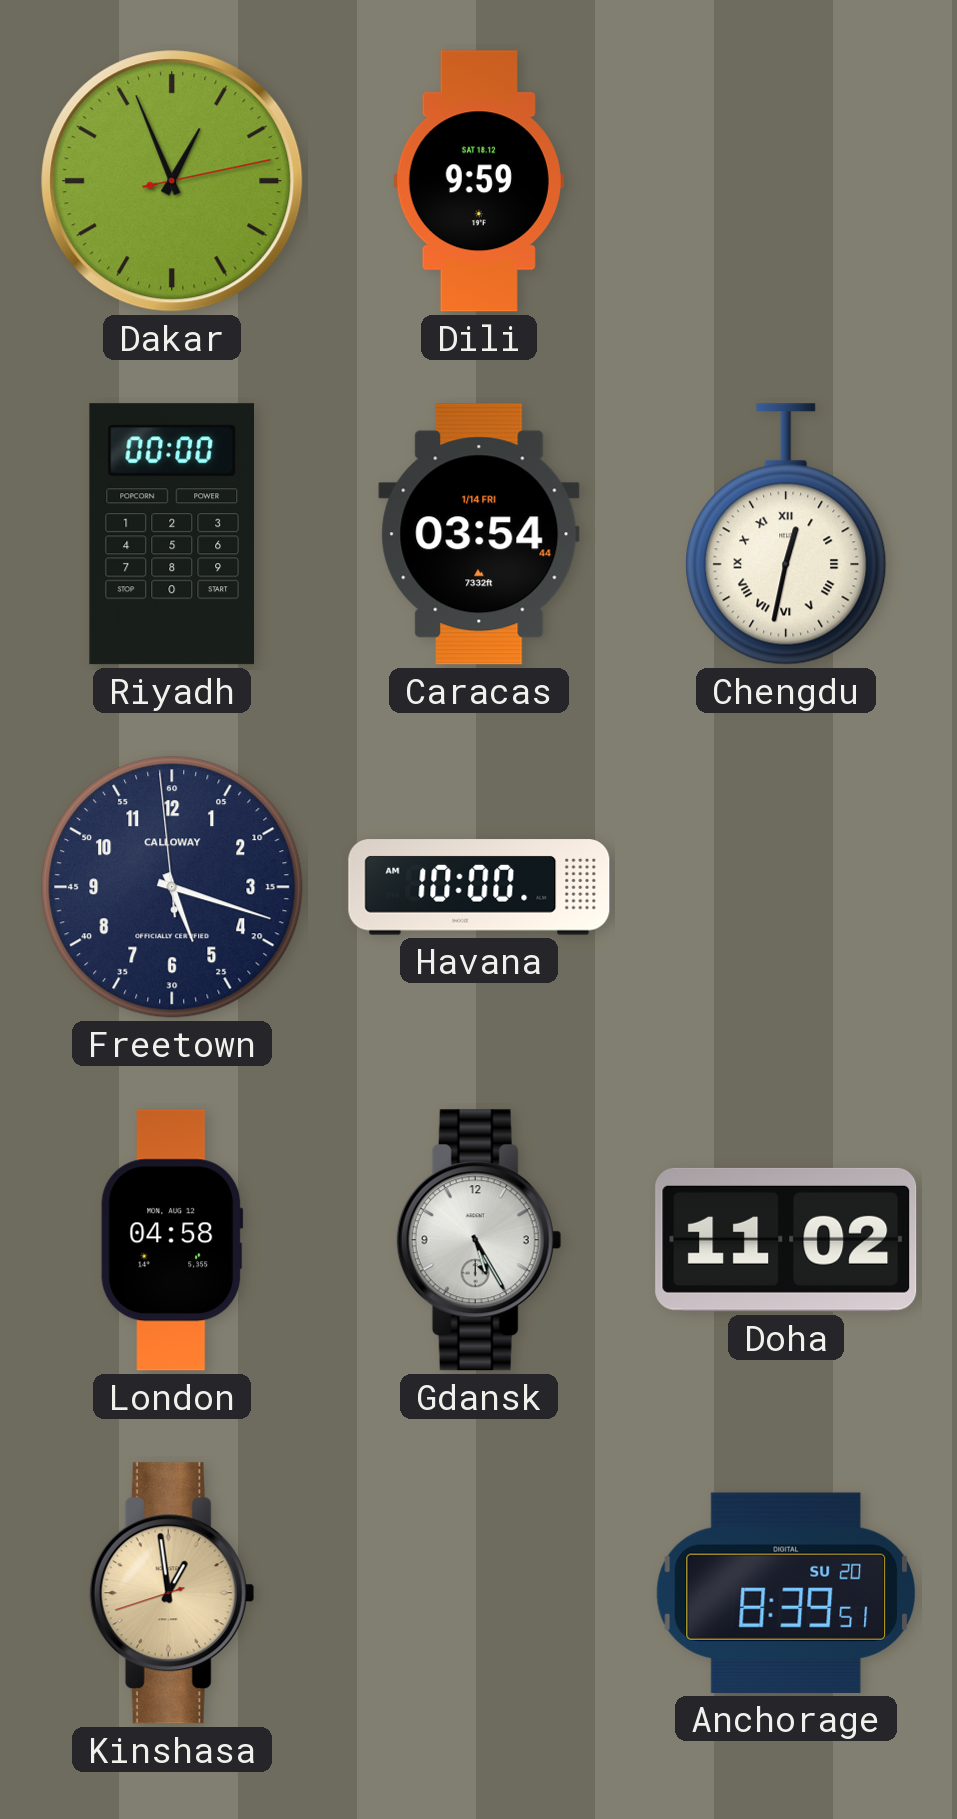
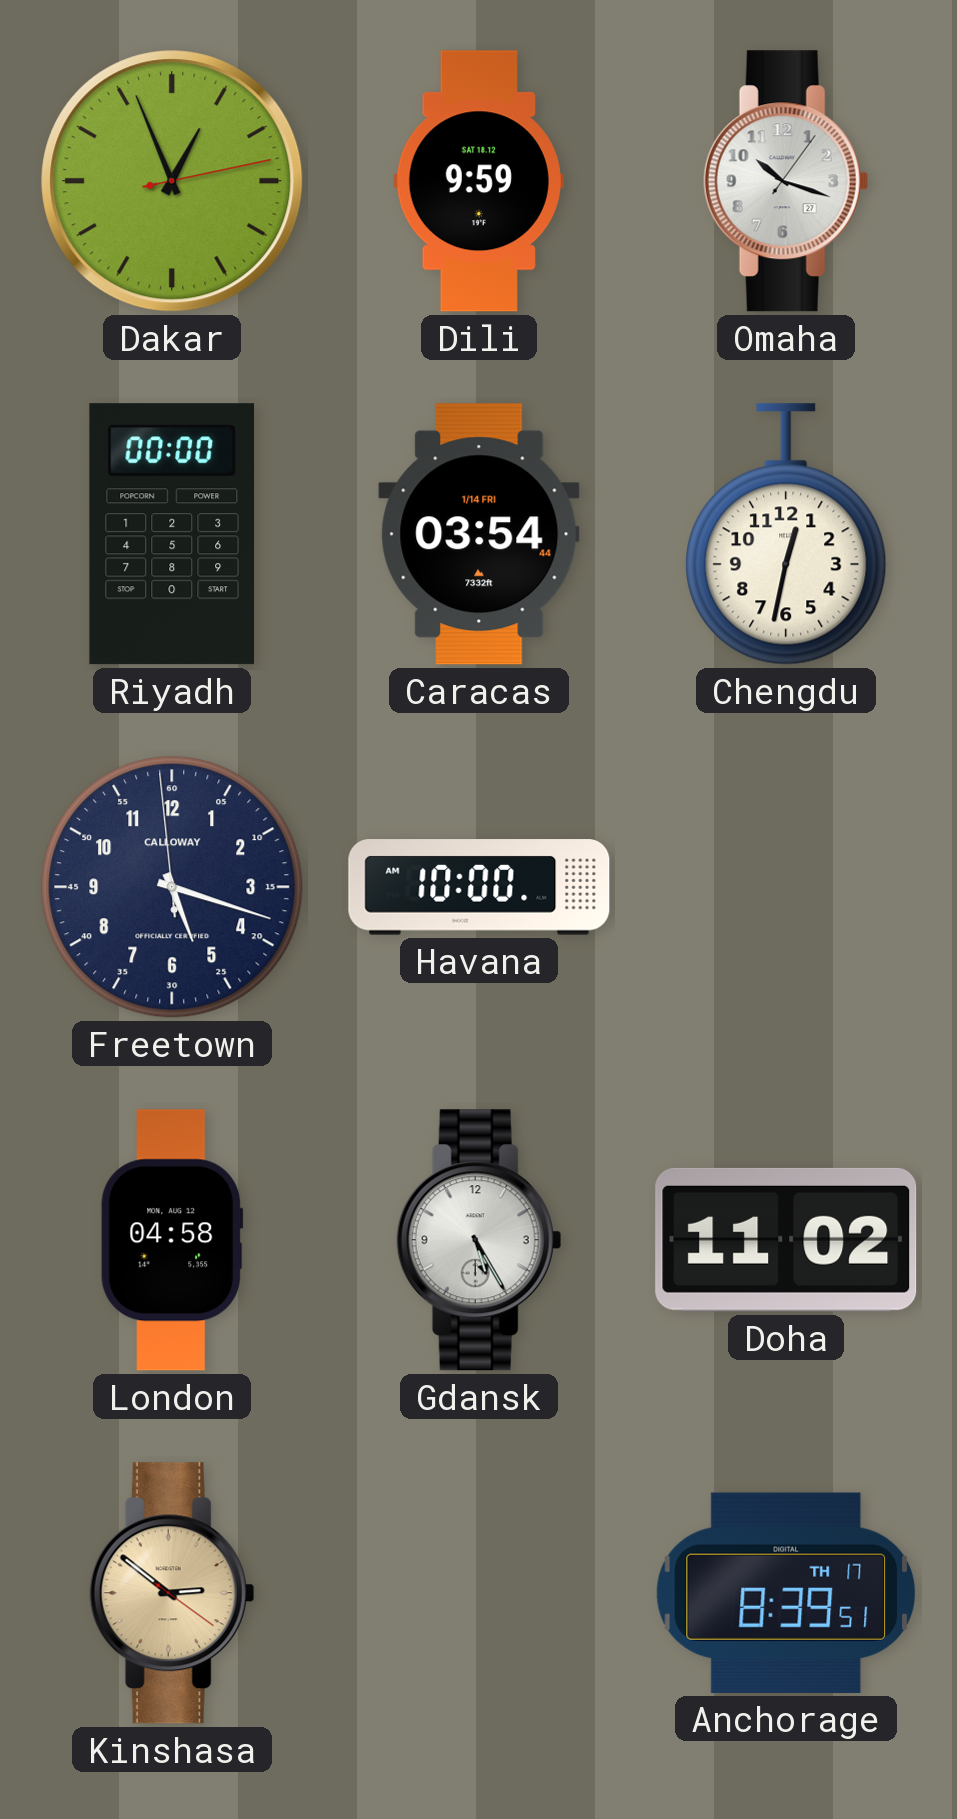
Omaha: none -> 10:18
Chengdu numerals: Roman -> Arabic
Kinshasa: 12:58 -> 2:51
Anchorage date: SU 20 -> TH 17
